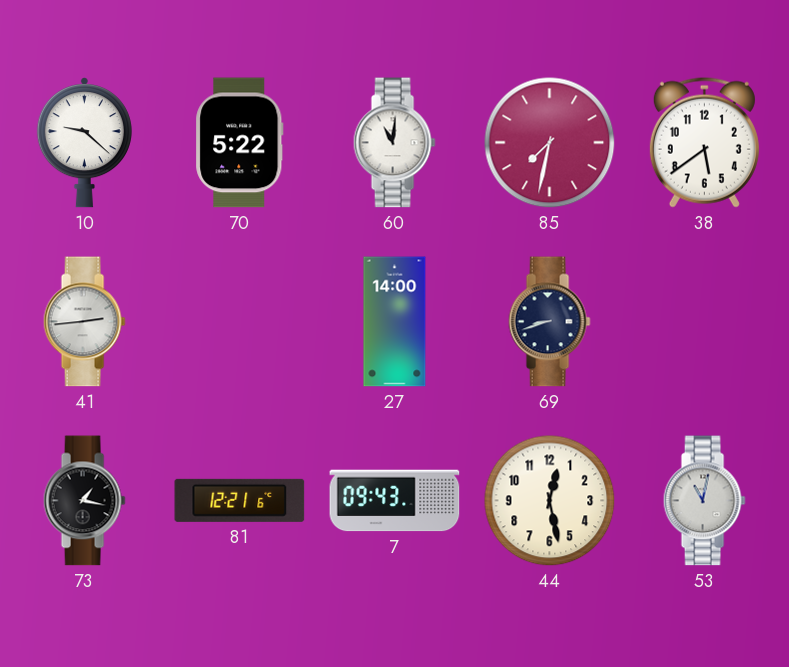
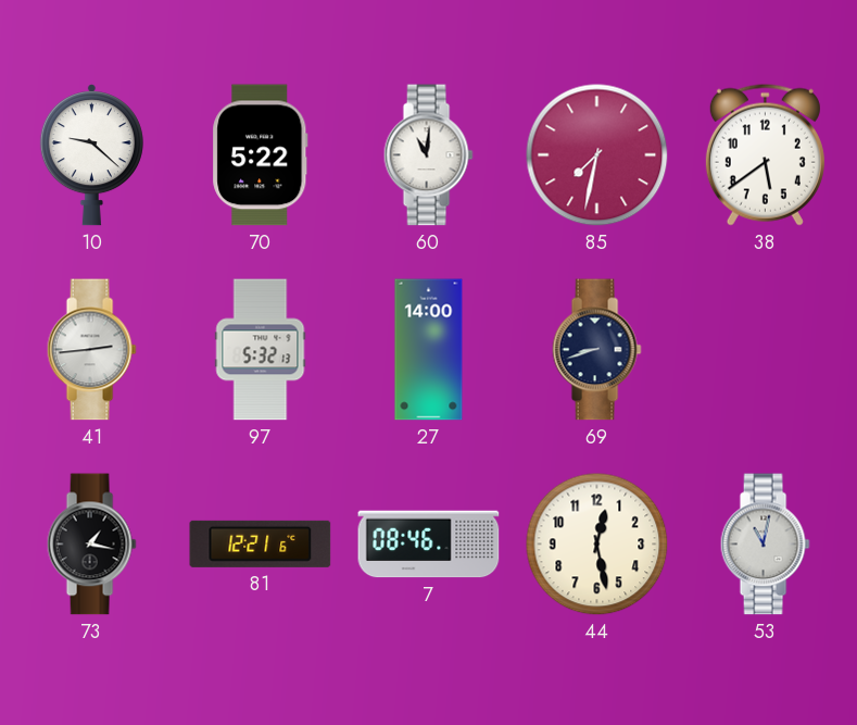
97: none -> 5:32
7: 09:43 -> 08:46
